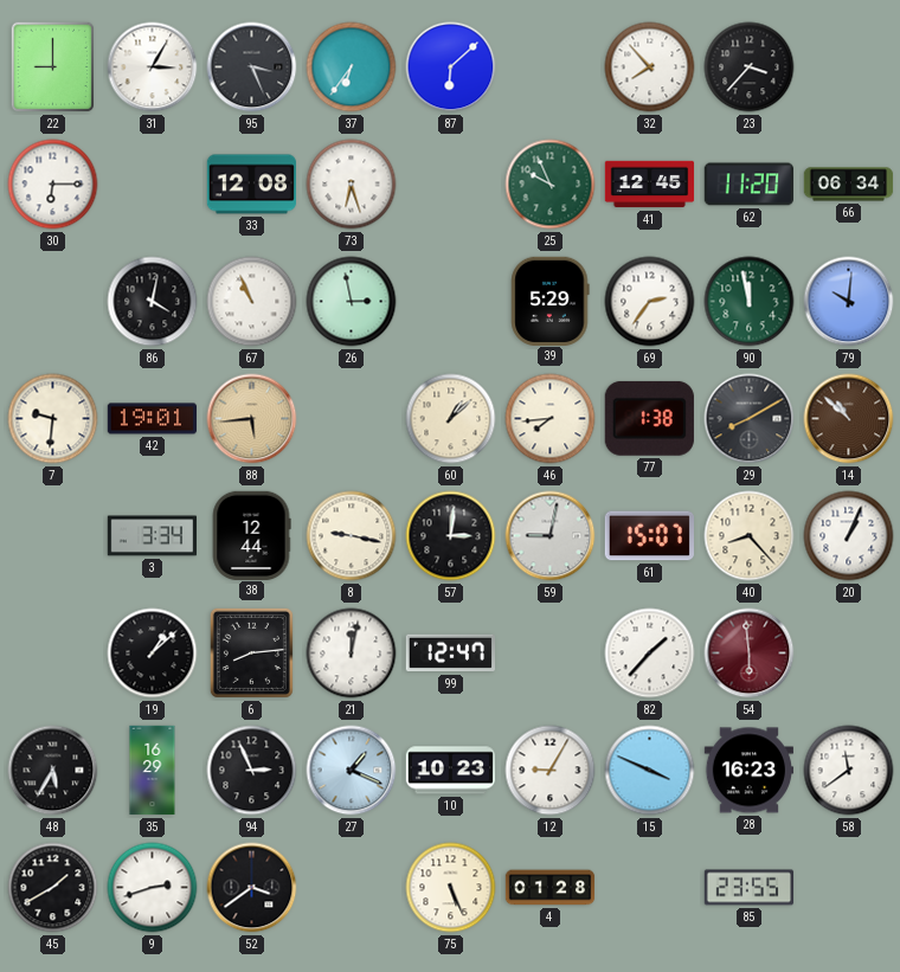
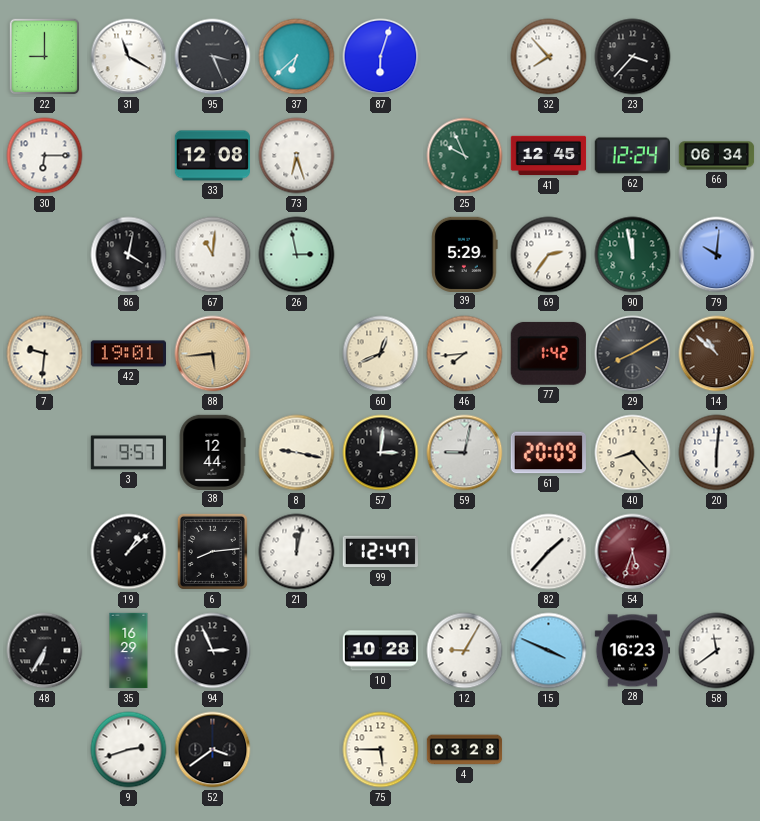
31: 3:05 -> 11:20
37: 6:36 -> 6:38
87: 6:08 -> 6:03
62: 11:20 -> 12:24
67: 10:56 -> 11:01
60: 1:08 -> 12:41
77: 1:38 -> 1:42
3: 3:34 -> 9:57
61: 15:07 -> 20:09
20: 1:04 -> 6:01
54: 5:59 -> 5:33
48: 5:35 -> 6:35
27: 1:19 -> none
10: 10:23 -> 10:28
45: 1:40 -> none
75: 5:26 -> 5:45
4: 01:28 -> 03:28
85: 23:55 -> none
